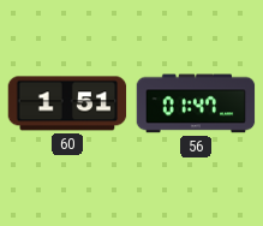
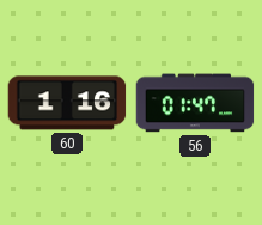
60: 1:51 -> 1:16
